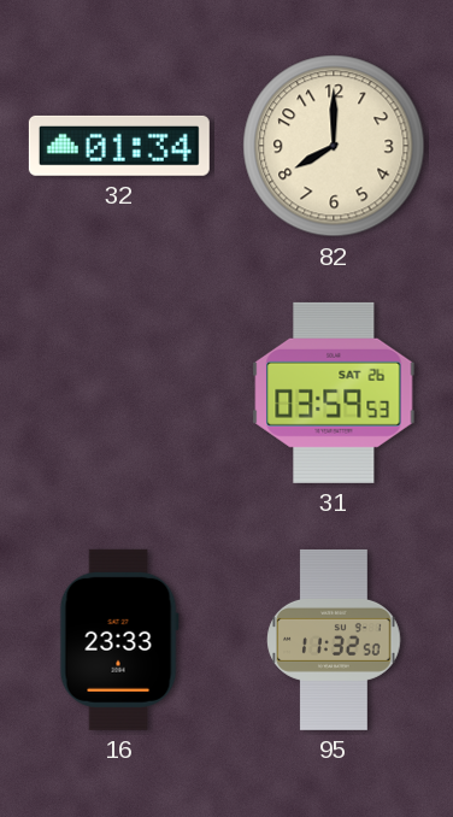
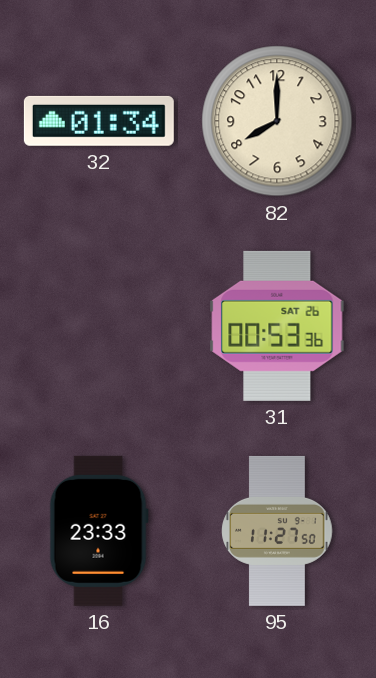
31: 03:59 -> 00:53
95: 11:32 -> 11:27
